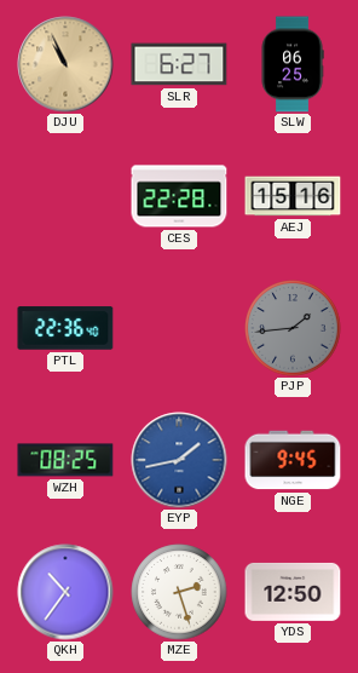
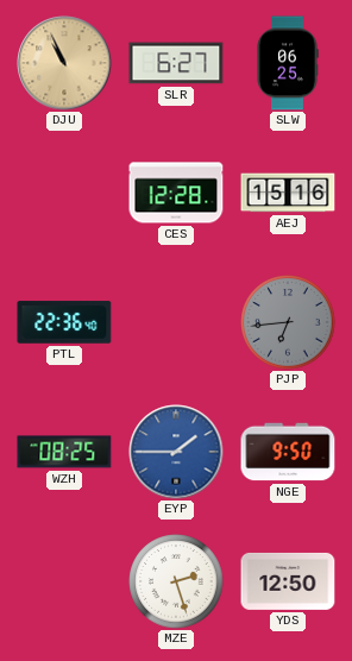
CES: 22:28 -> 12:28
PJP: 1:44 -> 6:44
EYP: 1:43 -> 1:45
NGE: 9:45 -> 9:50
QKH: 10:36 -> none
